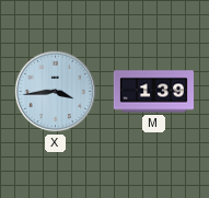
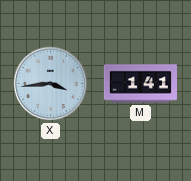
M: 1:39 -> 1:41
